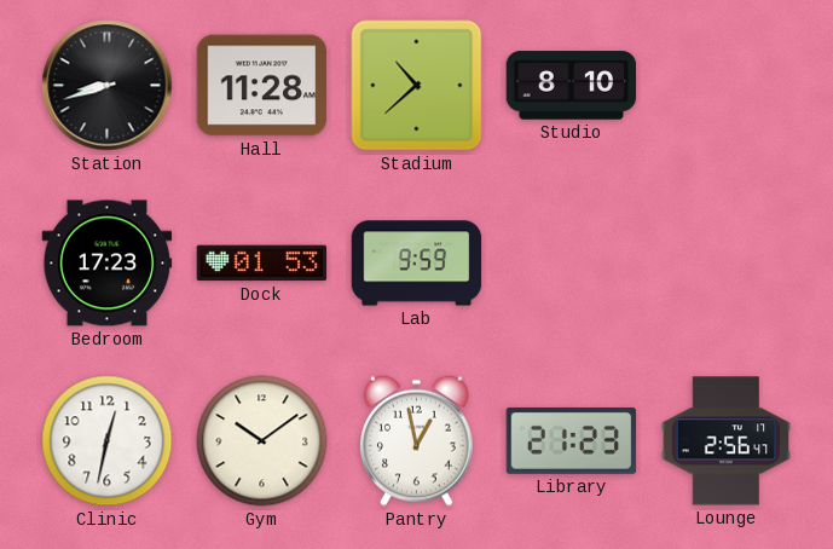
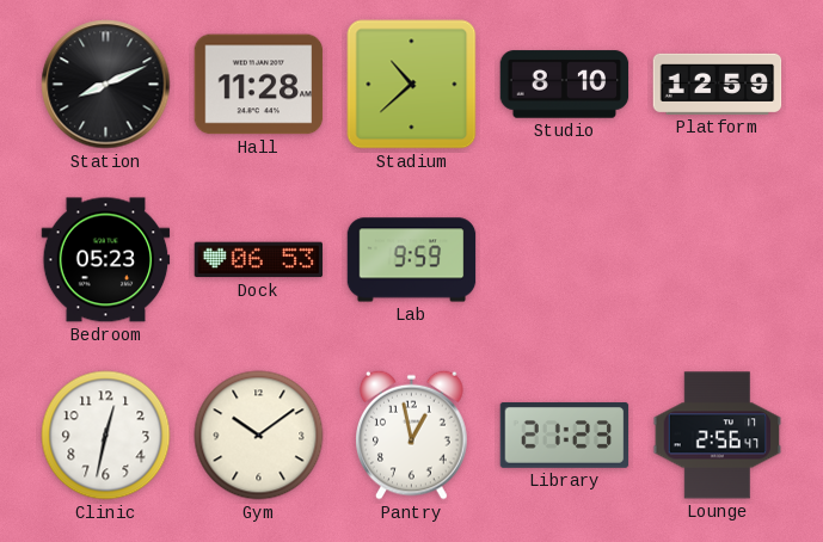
Station: 8:42 -> 8:11
Platform: none -> 12:59
Bedroom: 17:23 -> 05:23
Dock: 01:53 -> 06:53
